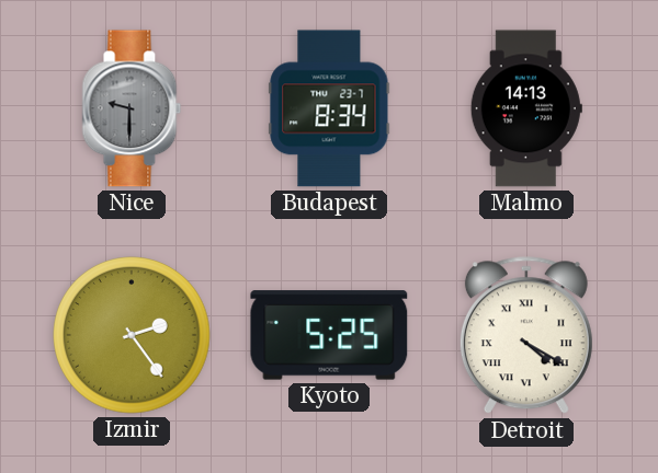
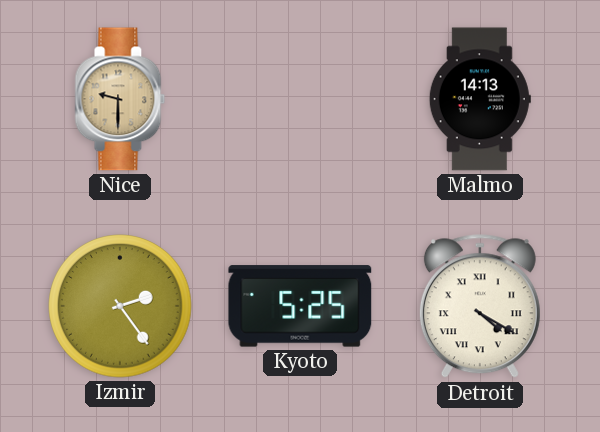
Nice dial: grey -> champagne
Budapest: 8:34 -> none
